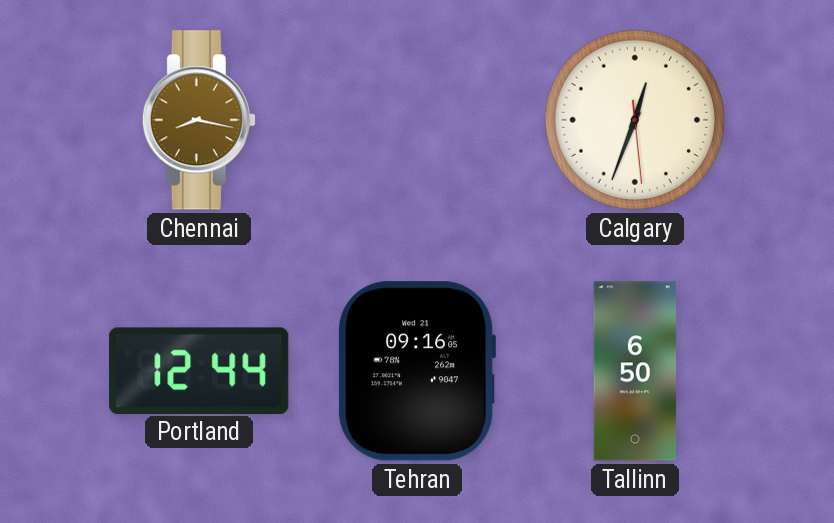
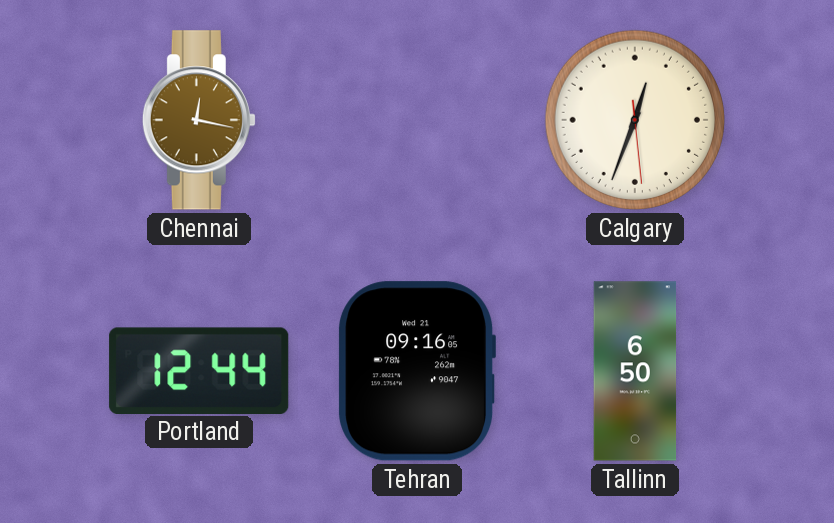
Chennai: 8:17 -> 12:17
